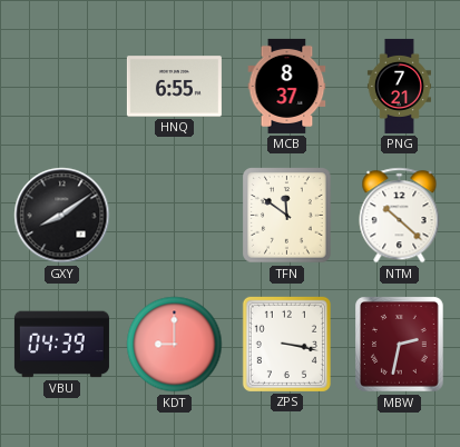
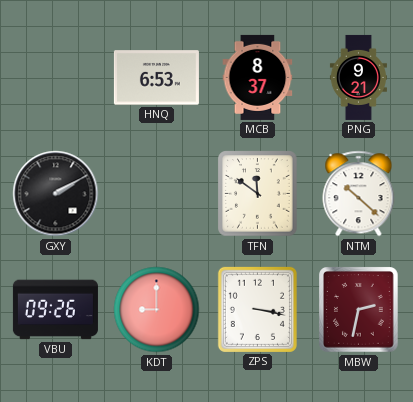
HNQ: 6:55 -> 6:53
PNG: 7:21 -> 9:21
GXY: 8:09 -> 2:10
VBU: 04:39 -> 09:26
